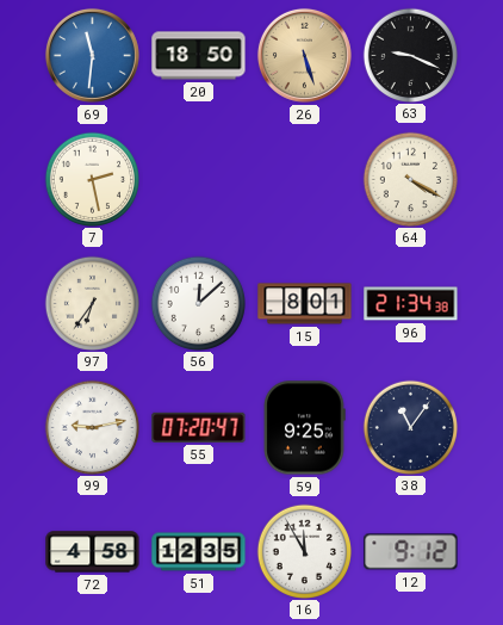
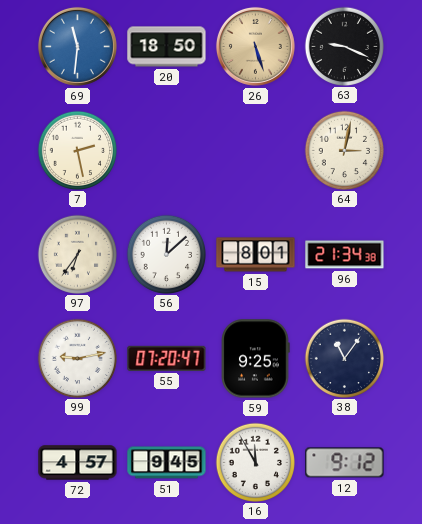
64: 4:20 -> 3:02
72: 4:58 -> 4:57
51: 12:35 -> 9:45
